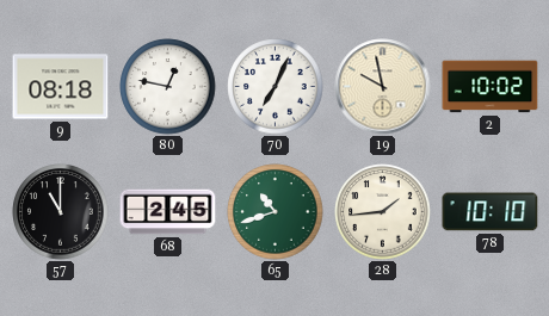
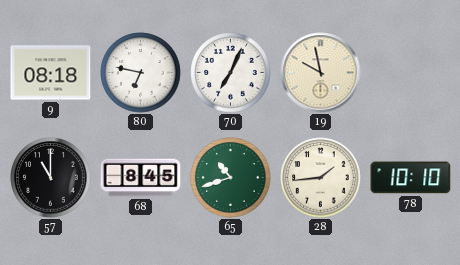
80: 12:47 -> 6:47
2: 10:02 -> none
68: 2:45 -> 8:45
